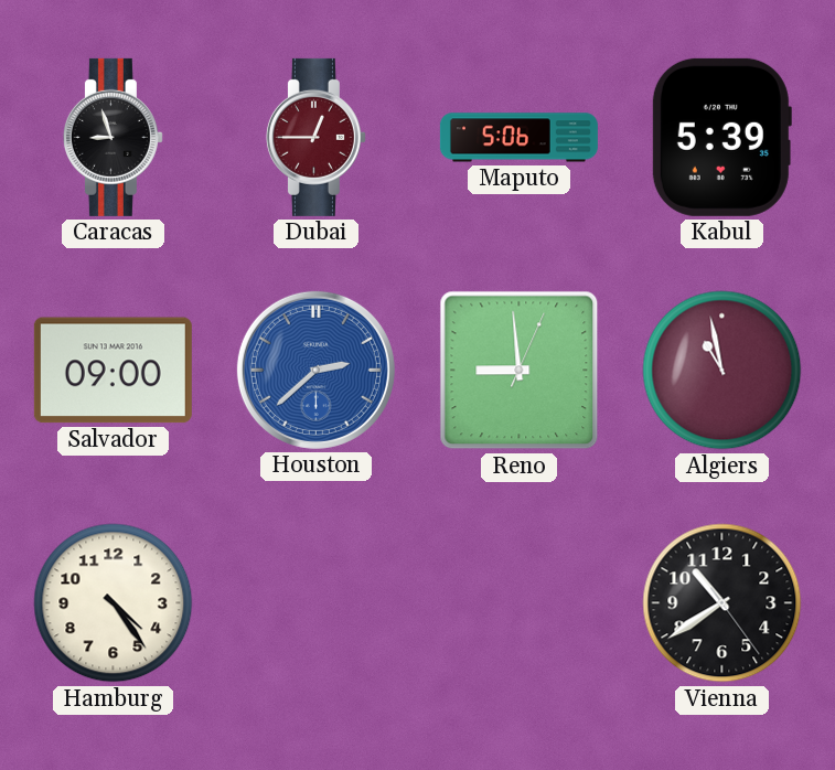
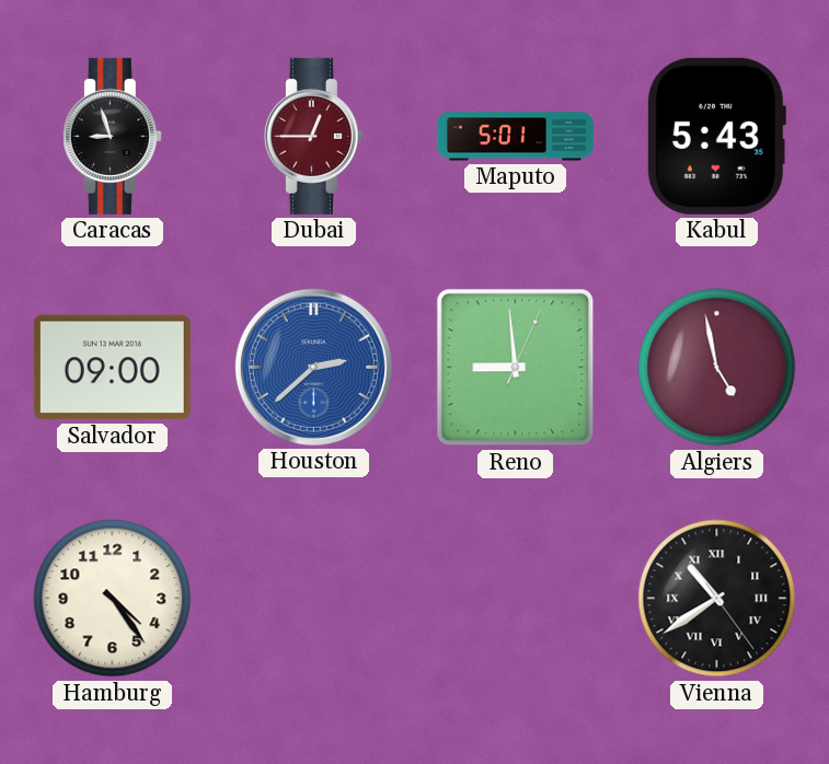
Maputo: 5:06 -> 5:01
Kabul: 5:39 -> 5:43
Algiers: 10:58 -> 4:58
Vienna numerals: Arabic -> Roman
